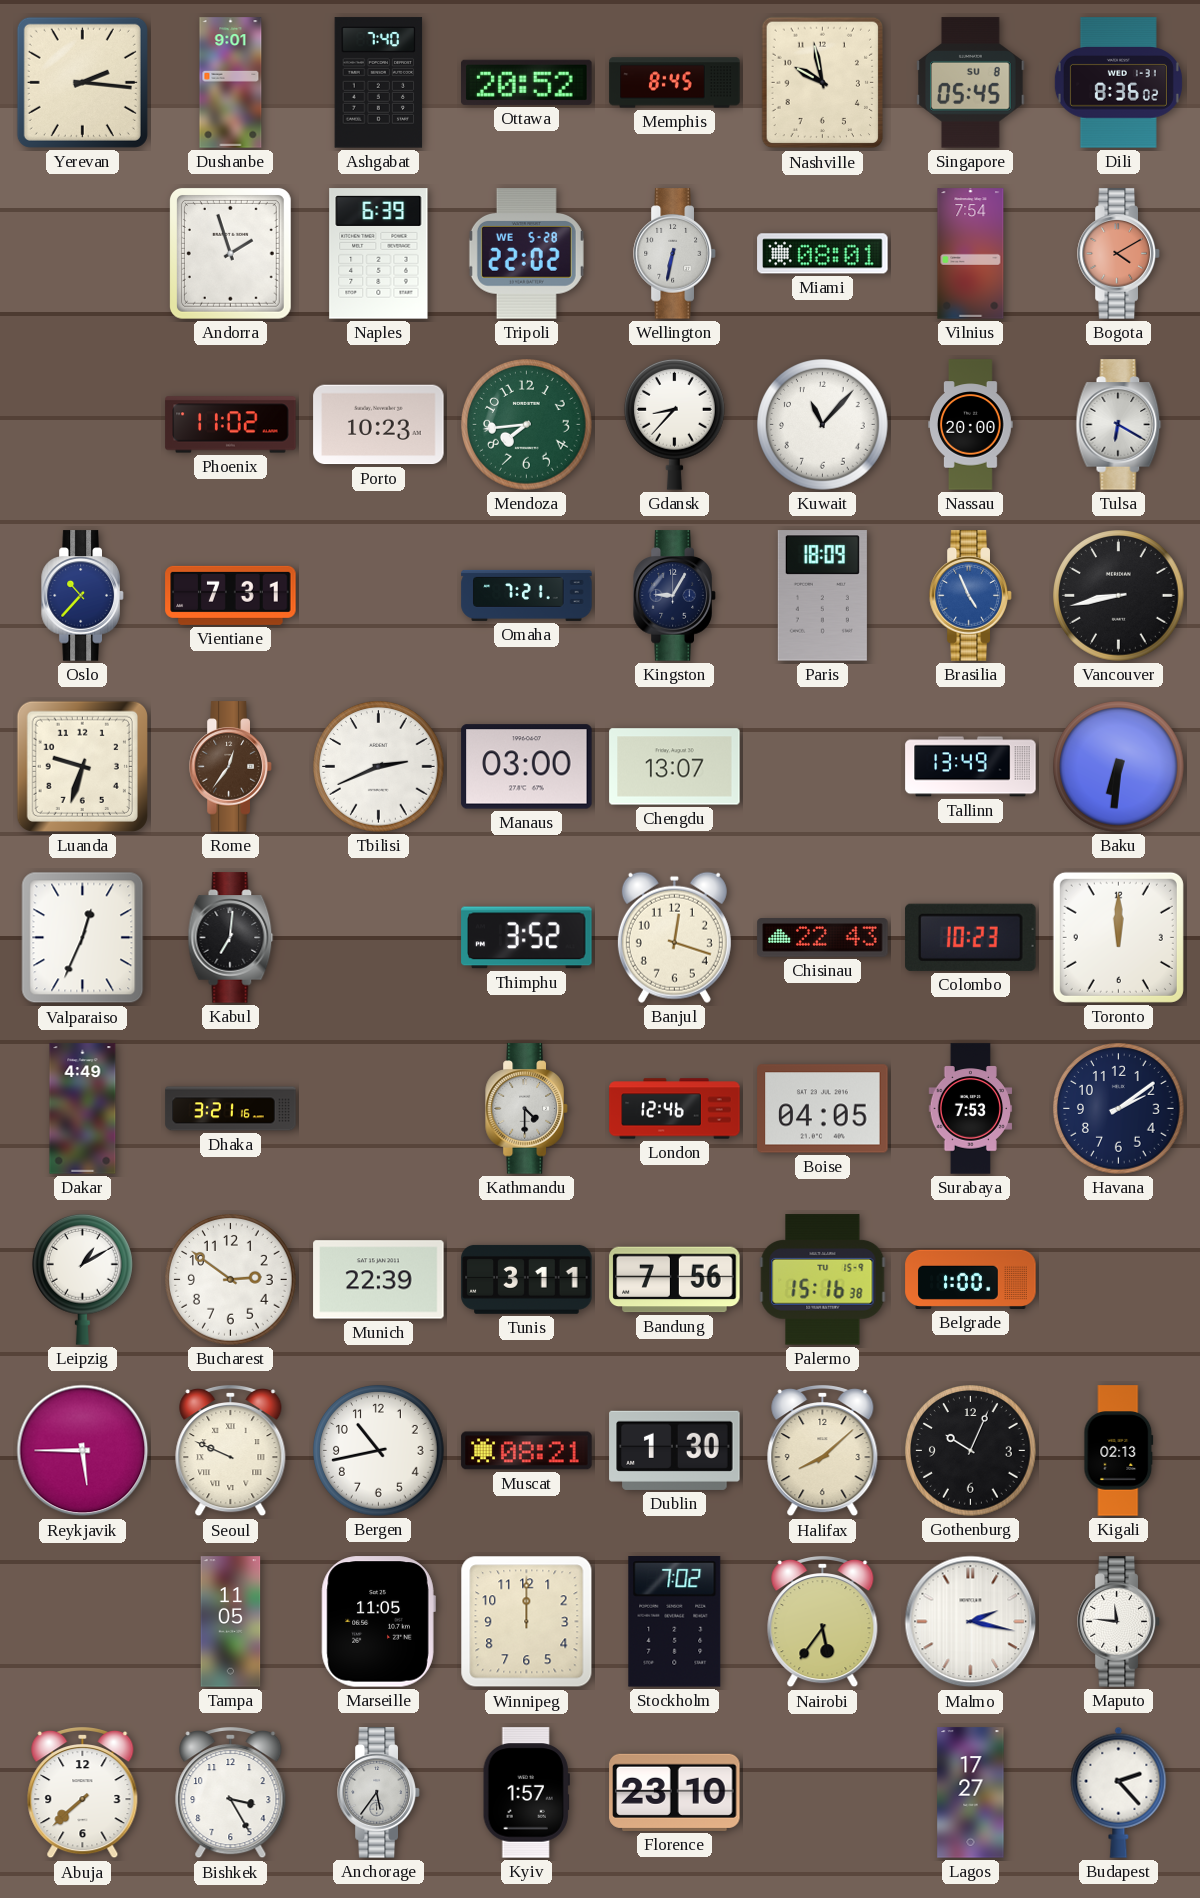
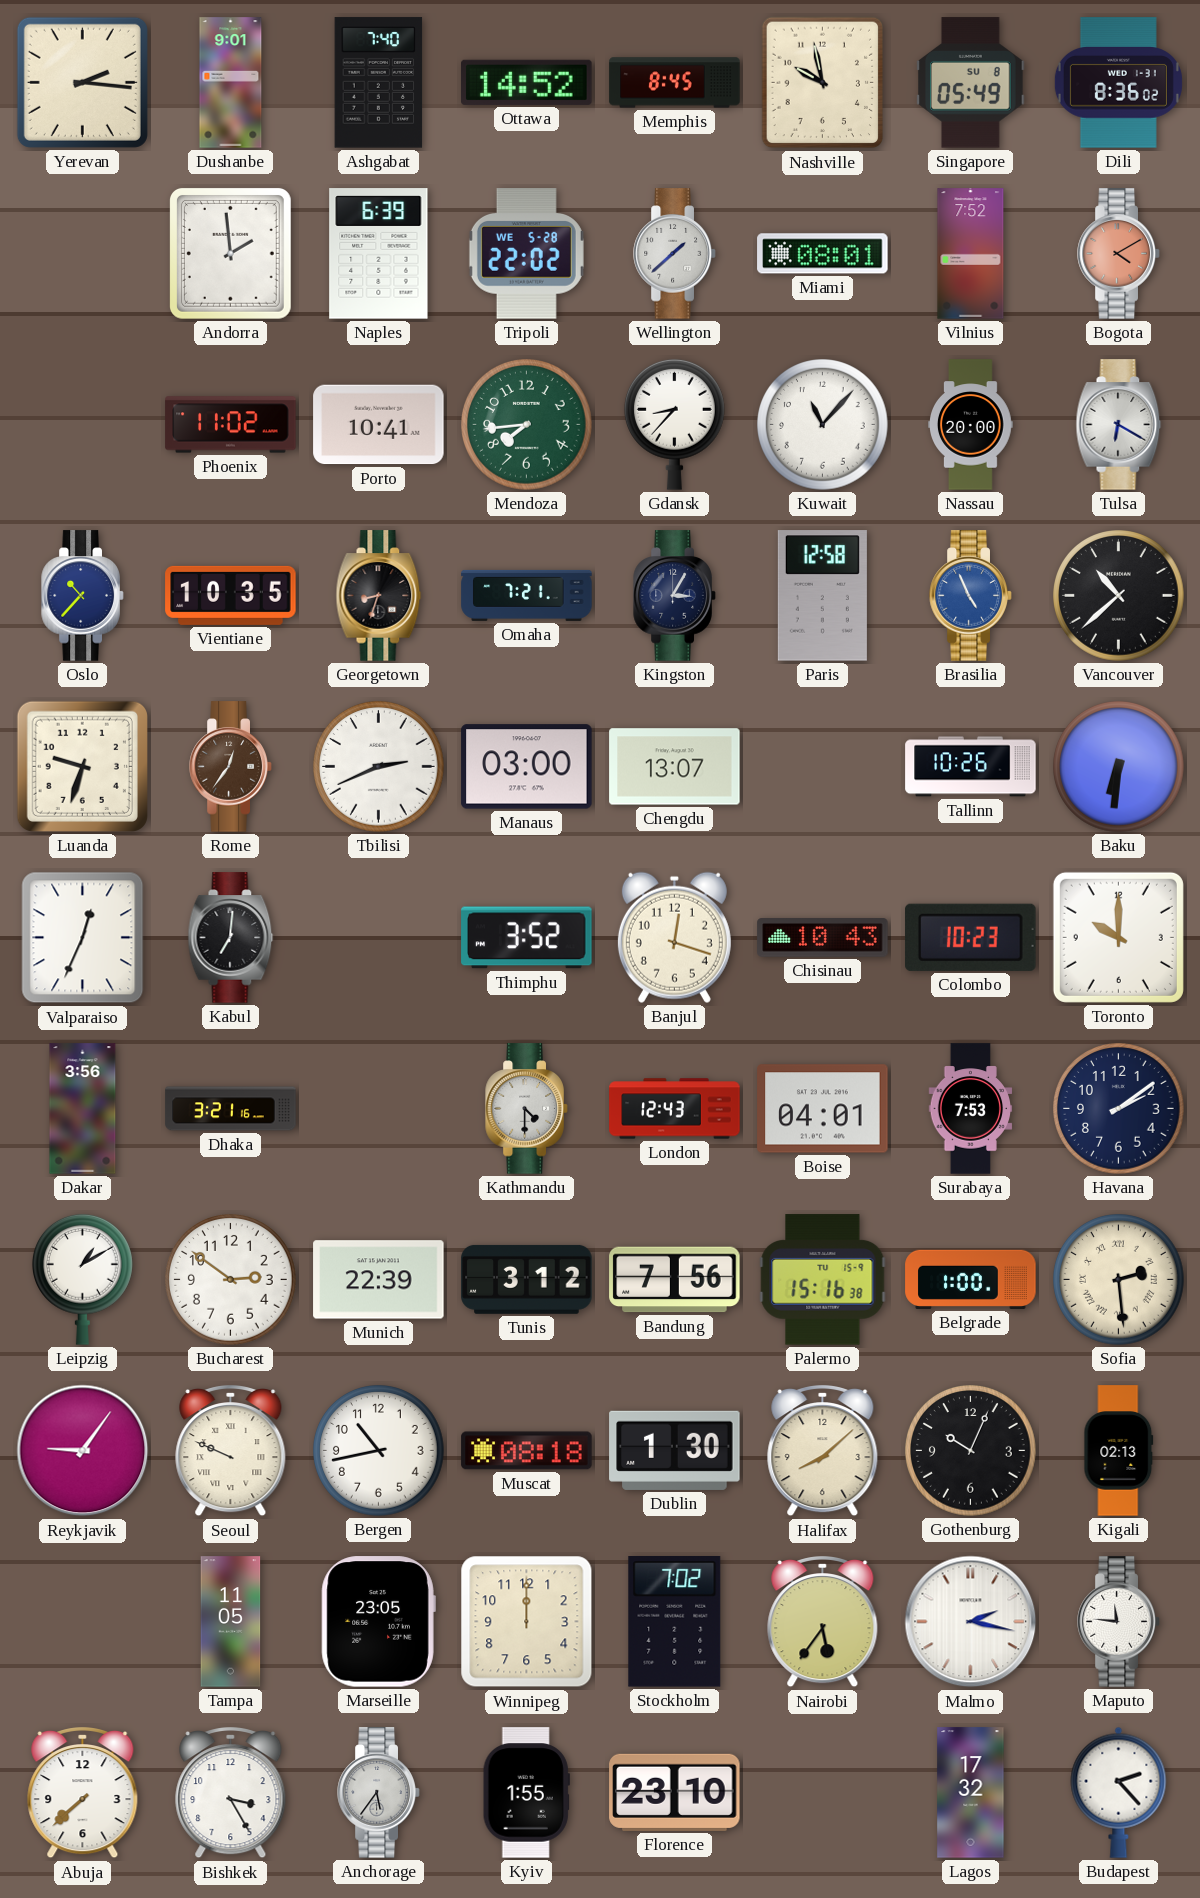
Ottawa: 20:52 -> 14:52
Singapore: 05:45 -> 05:49
Andorra: 1:57 -> 1:59
Wellington: 6:32 -> 1:38
Vilnius: 7:54 -> 7:52
Porto: 10:23 -> 10:41
Vientiane: 7:31 -> 10:35
Georgetown: none -> 8:33
Kingston: 9:05 -> 3:05
Paris: 18:09 -> 12:58
Vancouver: 8:43 -> 10:38
Tallinn: 13:49 -> 10:26
Chisinau: 22:43 -> 10:43
Toronto: 12:00 -> 10:00
Dakar: 4:49 -> 3:56
London: 12:46 -> 12:43
Boise: 04:05 -> 04:01
Tunis: 3:11 -> 3:12
Sofia: none -> 2:29
Reykjavik: 5:45 -> 9:06
Muscat: 08:21 -> 08:18
Marseille: 11:05 -> 23:05
Kyiv: 1:57 -> 1:55
Lagos: 17:27 -> 17:32
